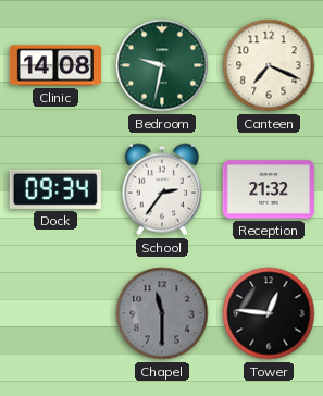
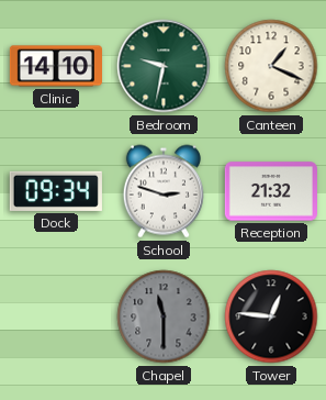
Clinic: 14:08 -> 14:10
Canteen: 7:19 -> 1:19
School: 2:36 -> 2:48
